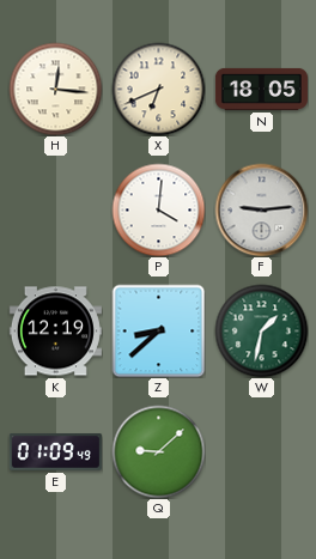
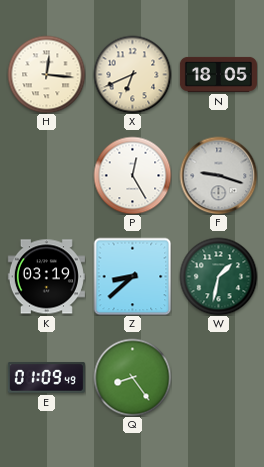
P: 4:01 -> 12:25
F: 9:14 -> 9:18
K: 12:19 -> 03:19
Q: 9:08 -> 8:24
